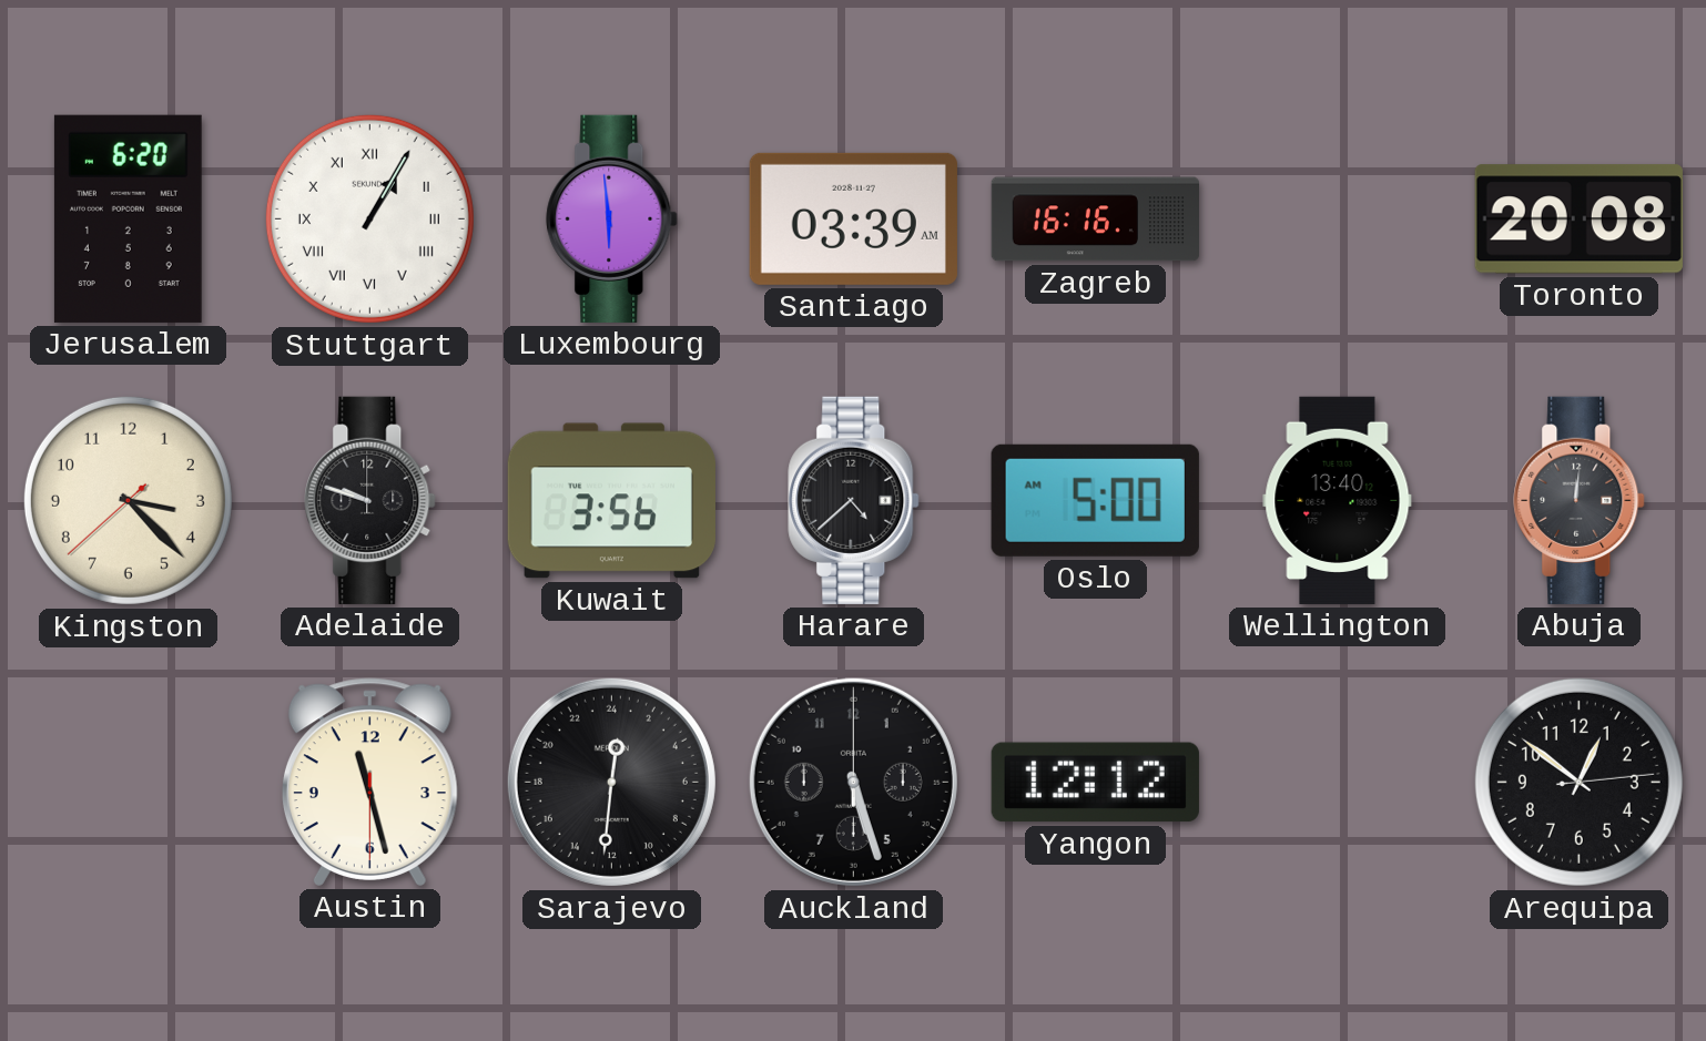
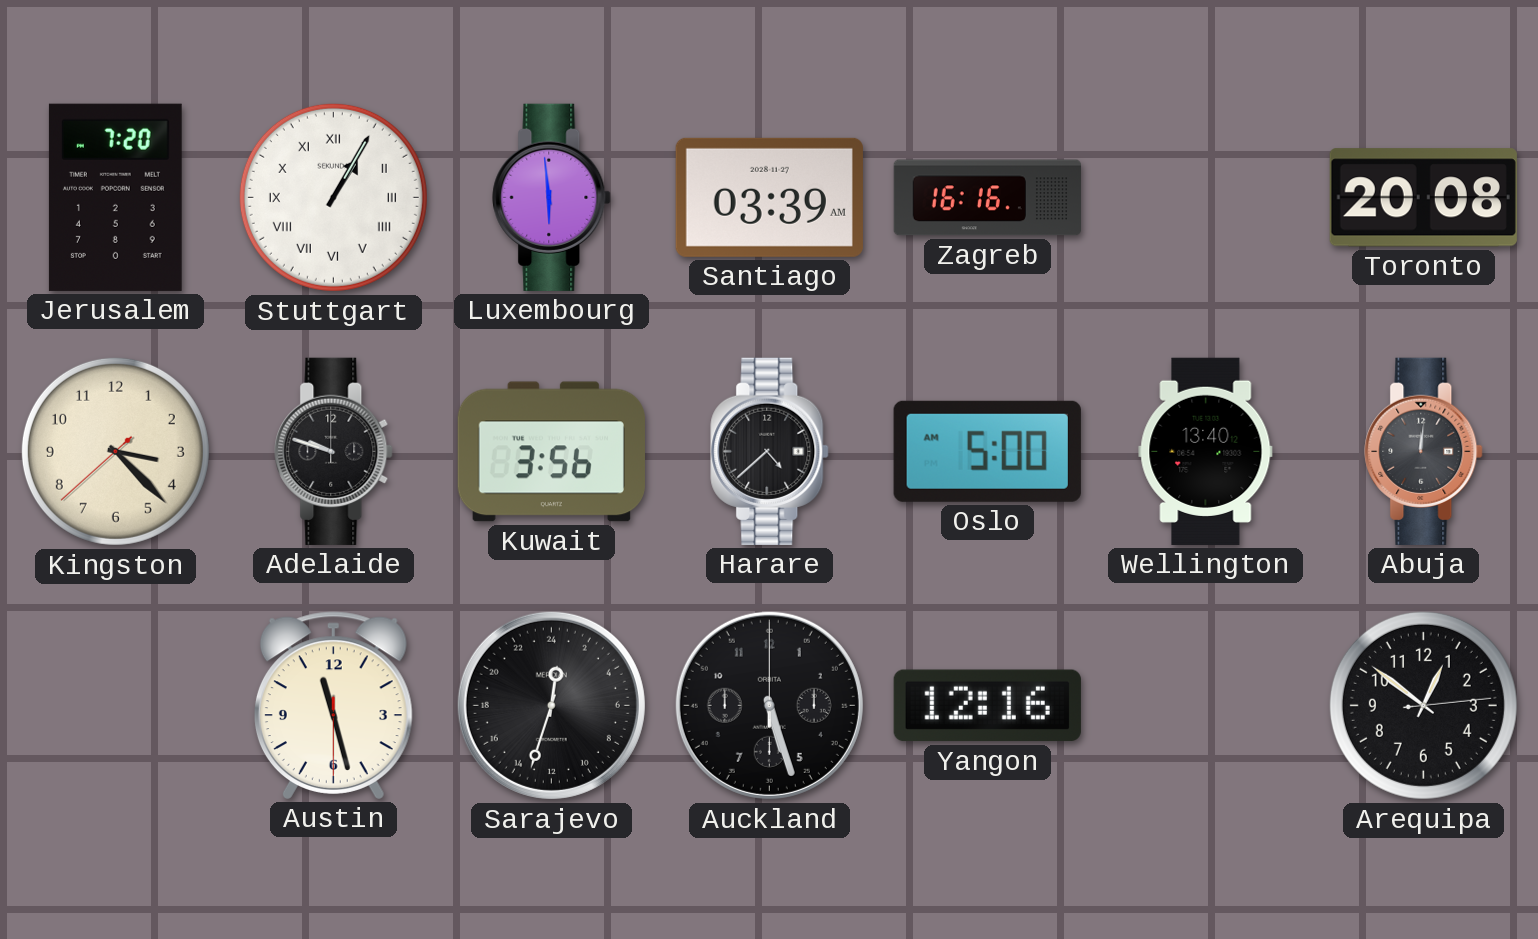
Jerusalem: 6:20 -> 7:20
Sarajevo: 0:31 -> 0:33
Yangon: 12:12 -> 12:16
